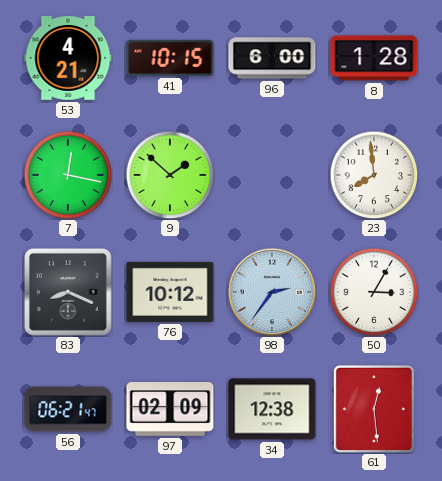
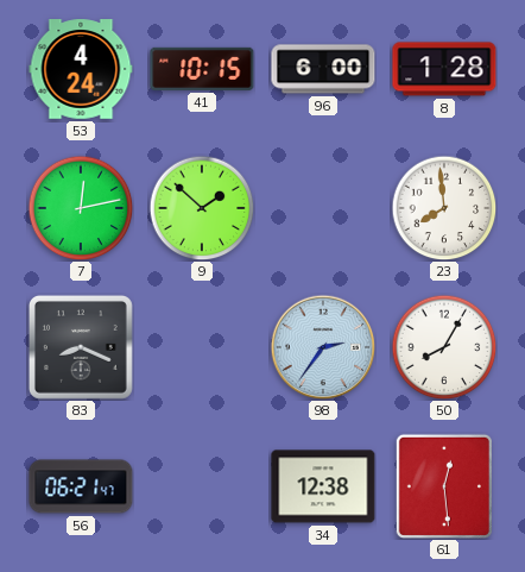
53: 4:21 -> 4:24
7: 12:17 -> 12:13
76: 10:12 -> none
50: 3:05 -> 8:05
97: 02:09 -> none
